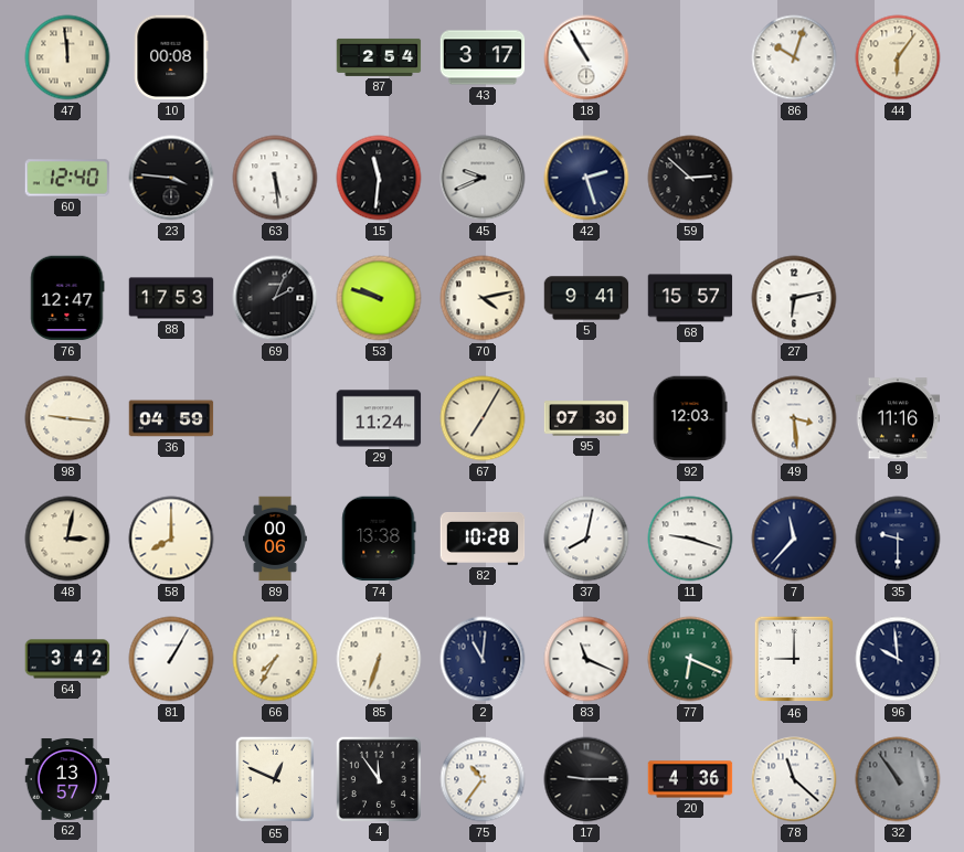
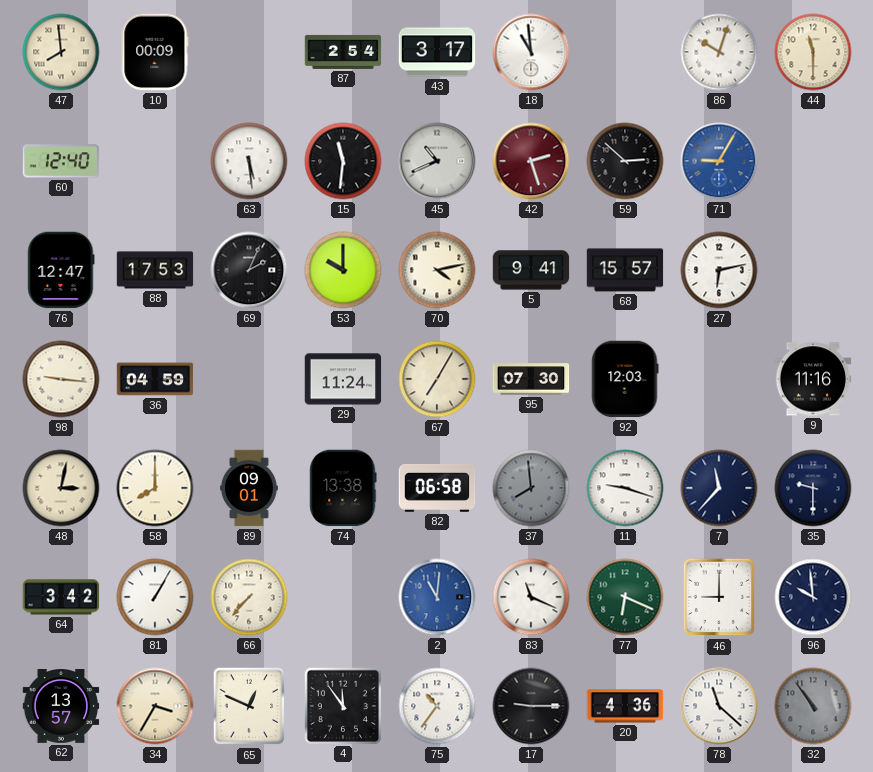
47: 11:59 -> 7:59
10: 00:08 -> 00:09
18: 10:55 -> 10:59
44: 6:06 -> 11:30
23: 3:46 -> none
45: 9:41 -> 10:41
42 dial: navy -> burgundy
71: none -> 9:05
53: 9:48 -> 10:00
49: 3:29 -> none
89: 00:06 -> 09:01
82: 10:28 -> 06:58
37: 8:02 -> 7:59
37 dial: white -> grey
66: 7:35 -> 7:37
85: 6:33 -> none
2 dial: navy -> blue
34: none -> 3:35
